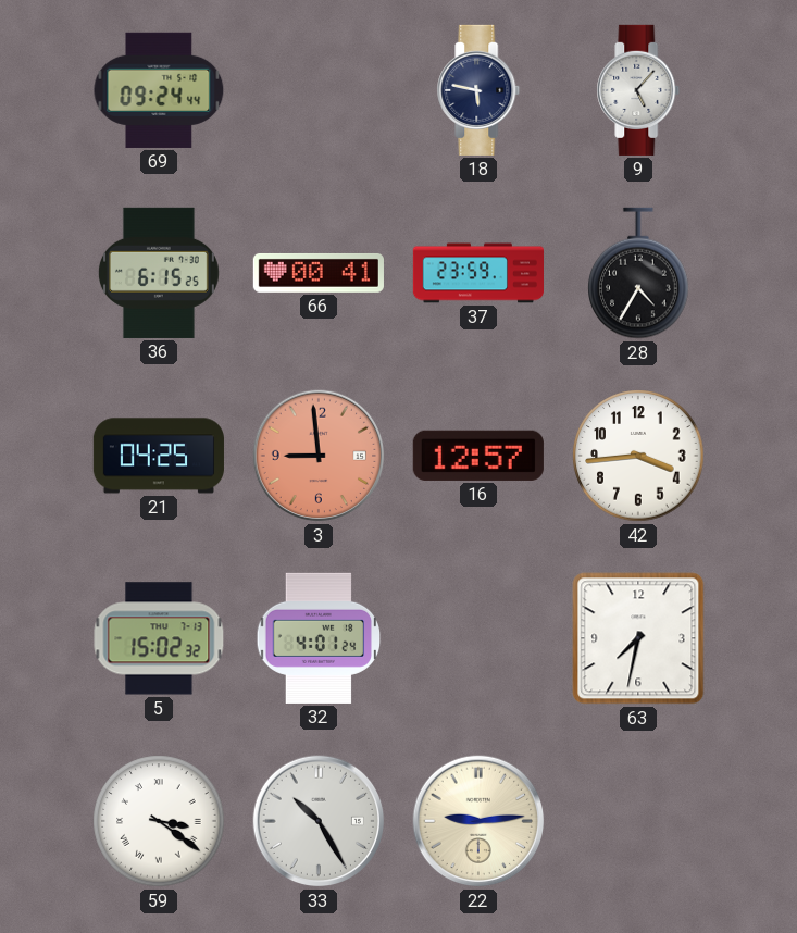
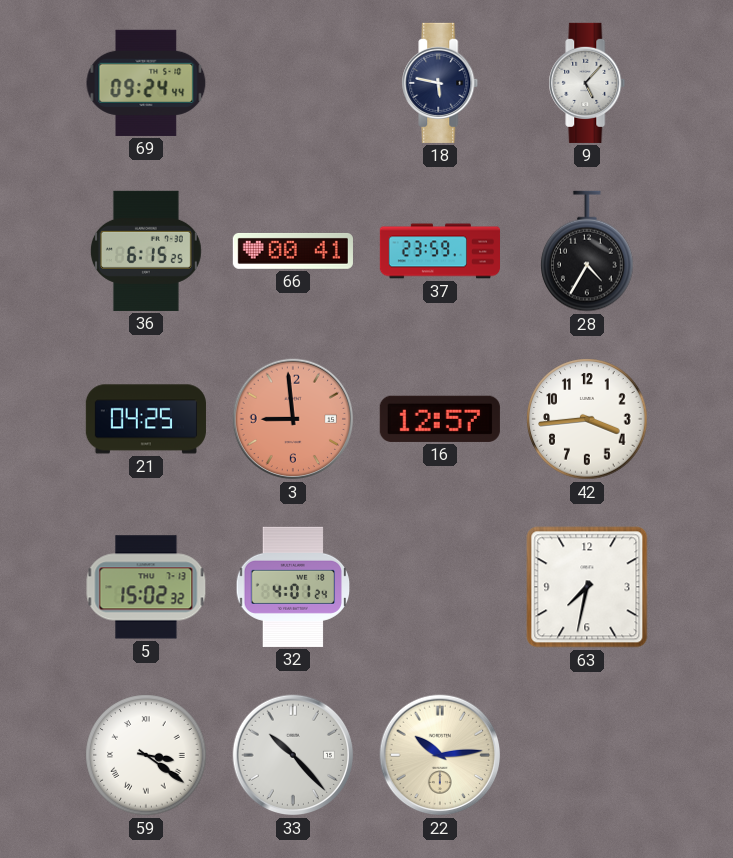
33: 10:25 -> 10:23
22: 9:14 -> 10:14
